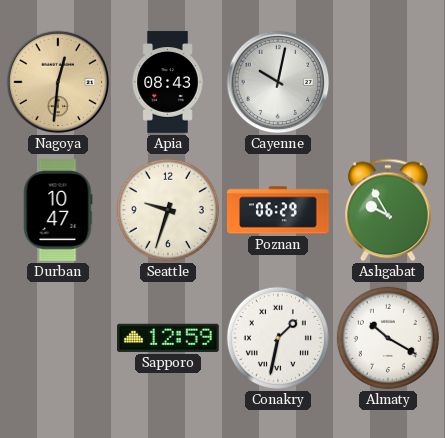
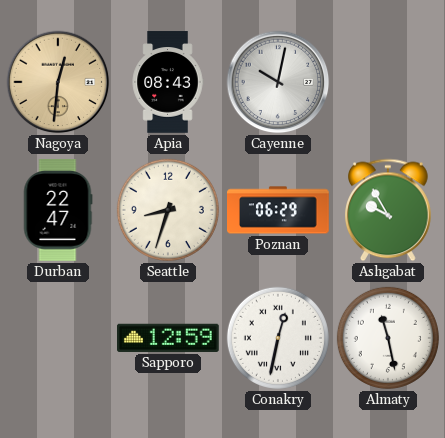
Durban: 10:47 -> 22:47
Seattle: 9:33 -> 8:33
Conakry: 1:32 -> 12:32
Almaty: 10:20 -> 11:28
